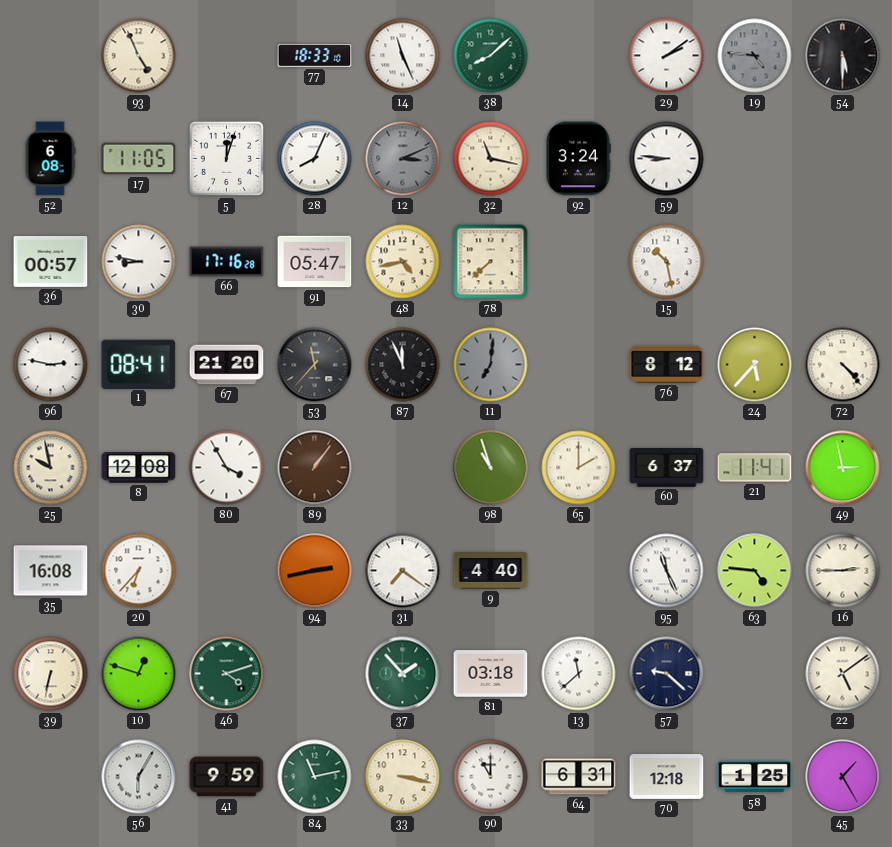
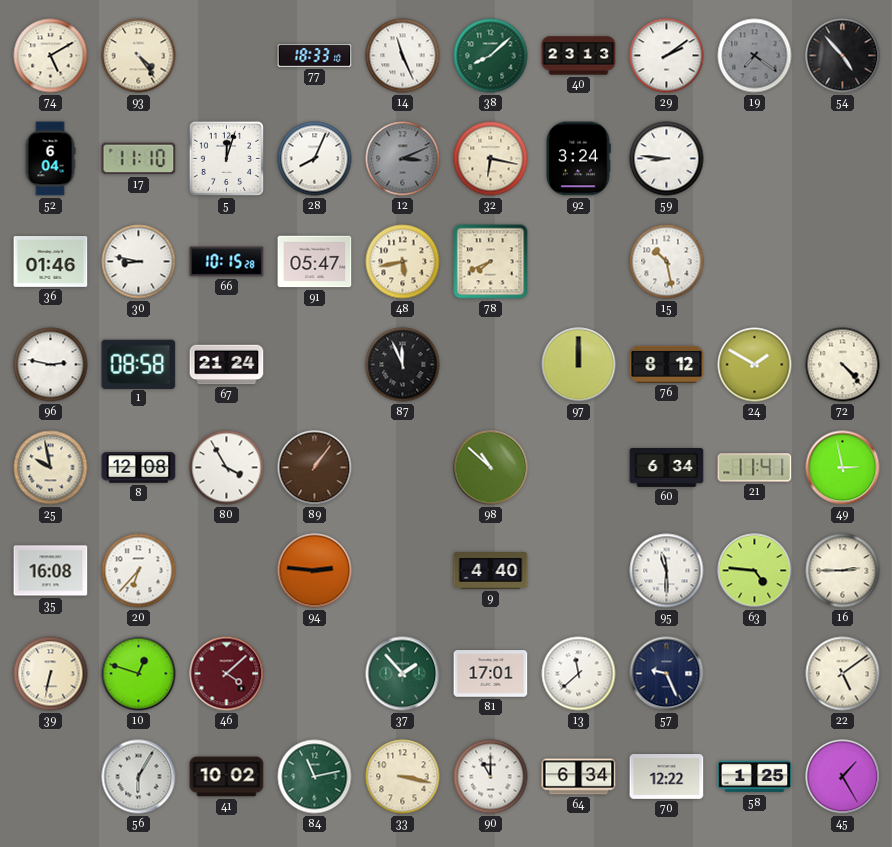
74: none -> 5:10
93: 4:56 -> 4:24
40: none -> 23:13
19: 4:46 -> 7:21
54: 5:30 -> 4:53
52: 6:08 -> 6:04
17: 11:05 -> 11:10
32: 11:17 -> 6:17
36: 00:57 -> 01:46
66: 17:16 -> 10:15
48: 4:43 -> 5:43
78: 7:38 -> 7:41
1: 08:41 -> 08:58
67: 21:20 -> 21:24
53: 11:37 -> none
11: 7:01 -> none
97: none -> 12:00
24: 5:37 -> 1:50
98: 10:57 -> 10:52
65: 2:00 -> none
60: 6:37 -> 6:34
94: 2:43 -> 2:46
31: 7:21 -> none
95: 11:26 -> 11:30
46: 4:12 -> 4:08
46 dial: green -> burgundy
81: 03:18 -> 17:01
57: 9:22 -> 9:26
41: 9:59 -> 10:02
64: 6:31 -> 6:34
70: 12:18 -> 12:22
